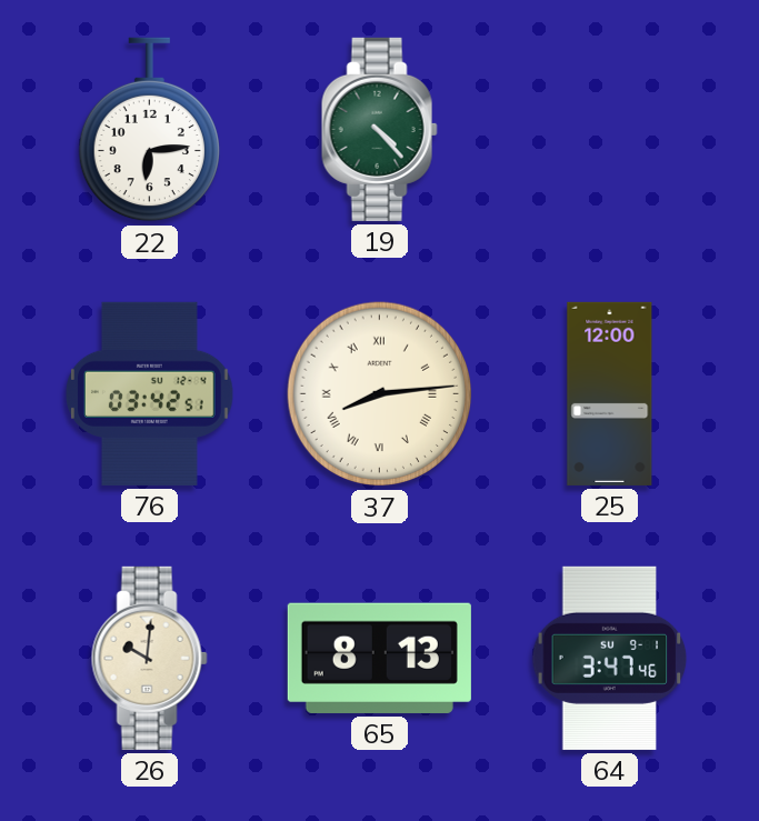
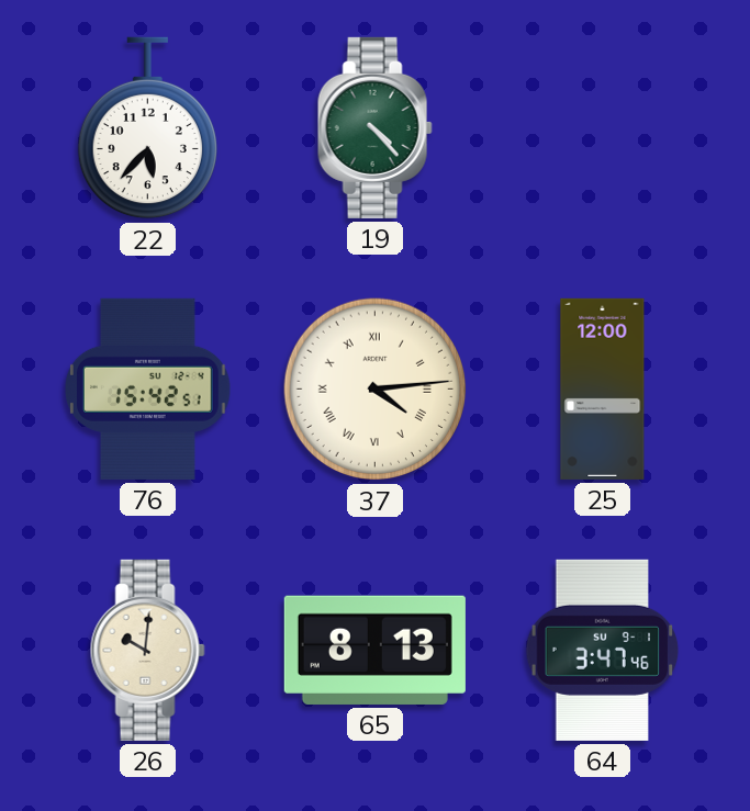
22: 6:14 -> 5:37
76: 03:42 -> 15:42
37: 8:14 -> 4:14
